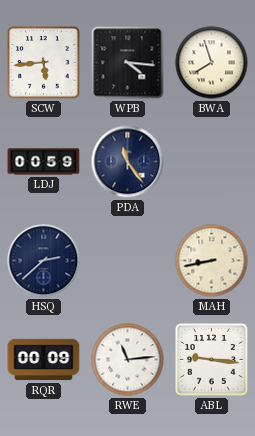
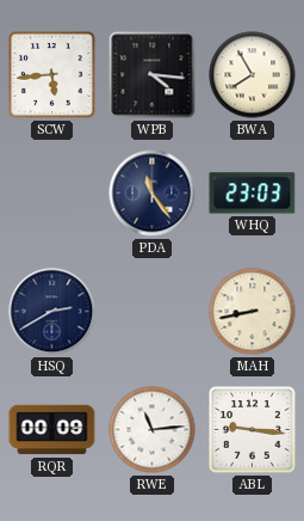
BWA: 7:57 -> 7:55
LDJ: 00:59 -> none
WHQ: none -> 23:03
HSQ: 2:38 -> 2:40
